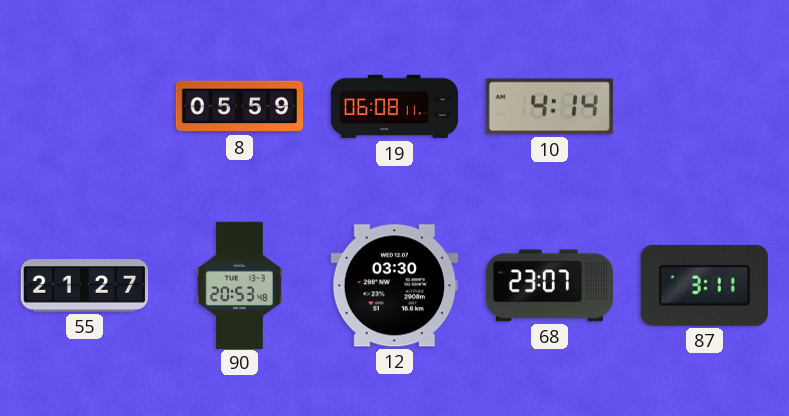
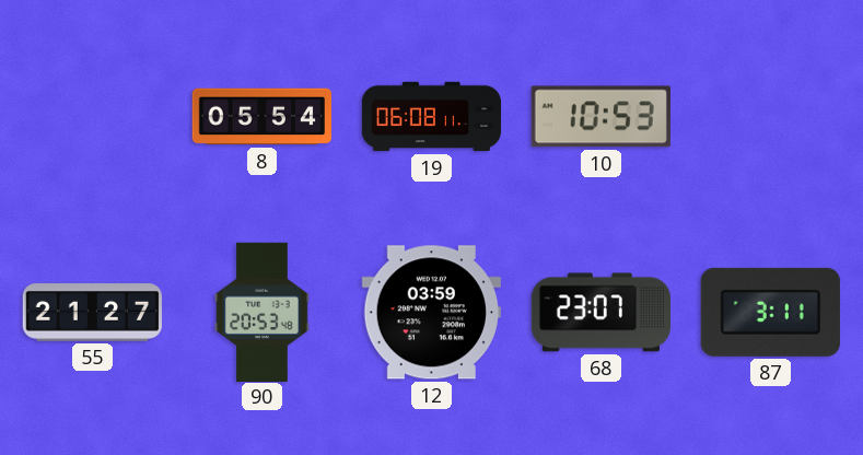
8: 05:59 -> 05:54
10: 4:14 -> 10:53
12: 03:30 -> 03:59
